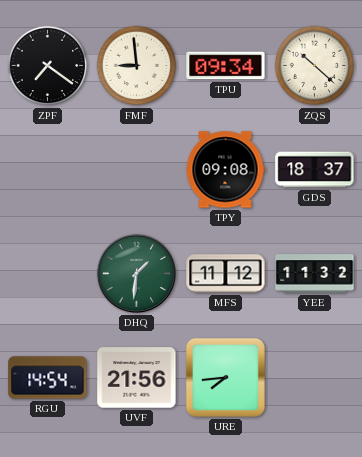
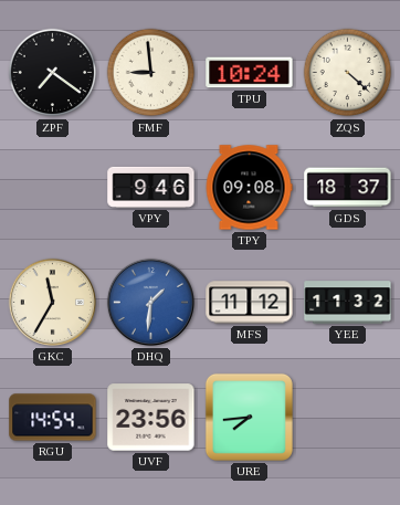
TPU: 09:34 -> 10:24
ZQS: 10:22 -> 4:22
VPY: none -> 9:46
GKC: none -> 11:35
DHQ dial: green -> blue
UVF: 21:56 -> 23:56
